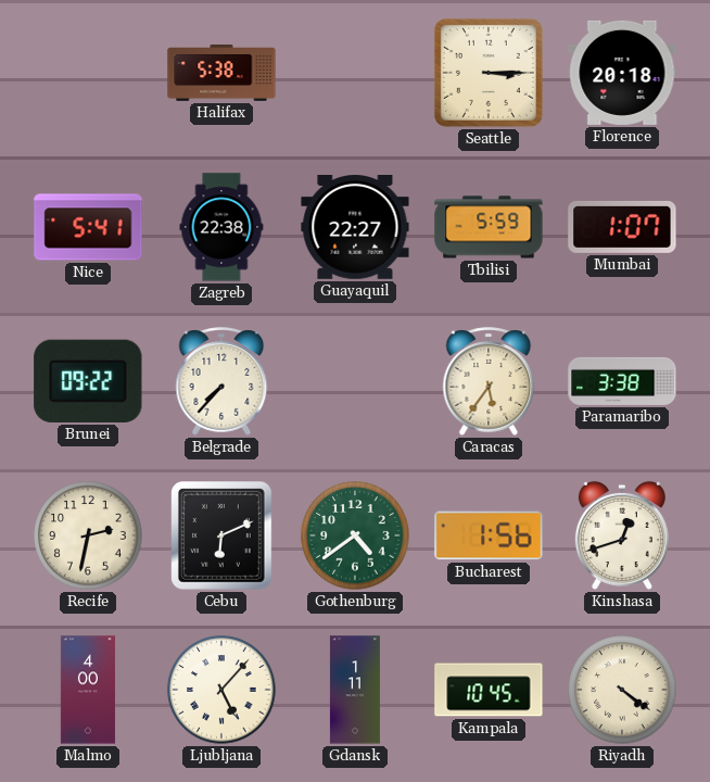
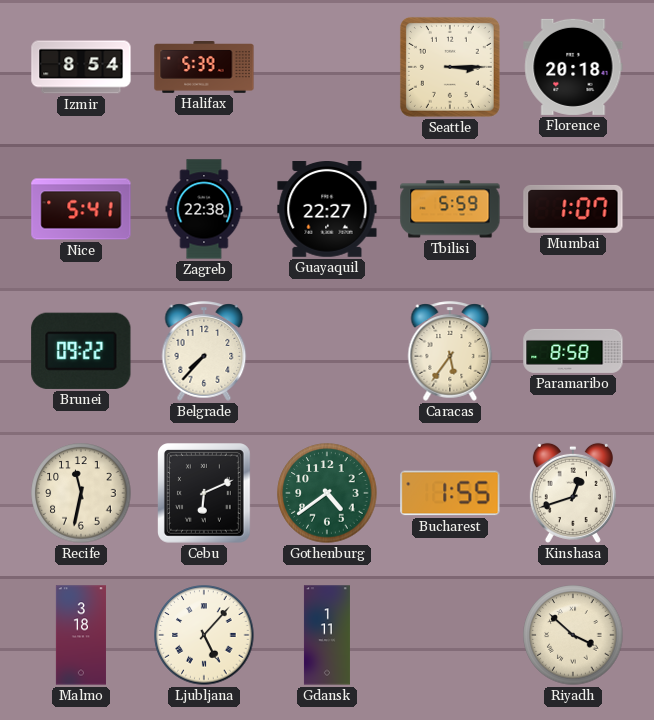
Izmir: none -> 8:54
Halifax: 5:38 -> 5:39
Paramaribo: 3:38 -> 8:58
Recife: 2:32 -> 11:32
Bucharest: 1:56 -> 1:55
Malmo: 4:00 -> 3:18
Kampala: 10:45 -> none
Riyadh: 4:21 -> 3:52
